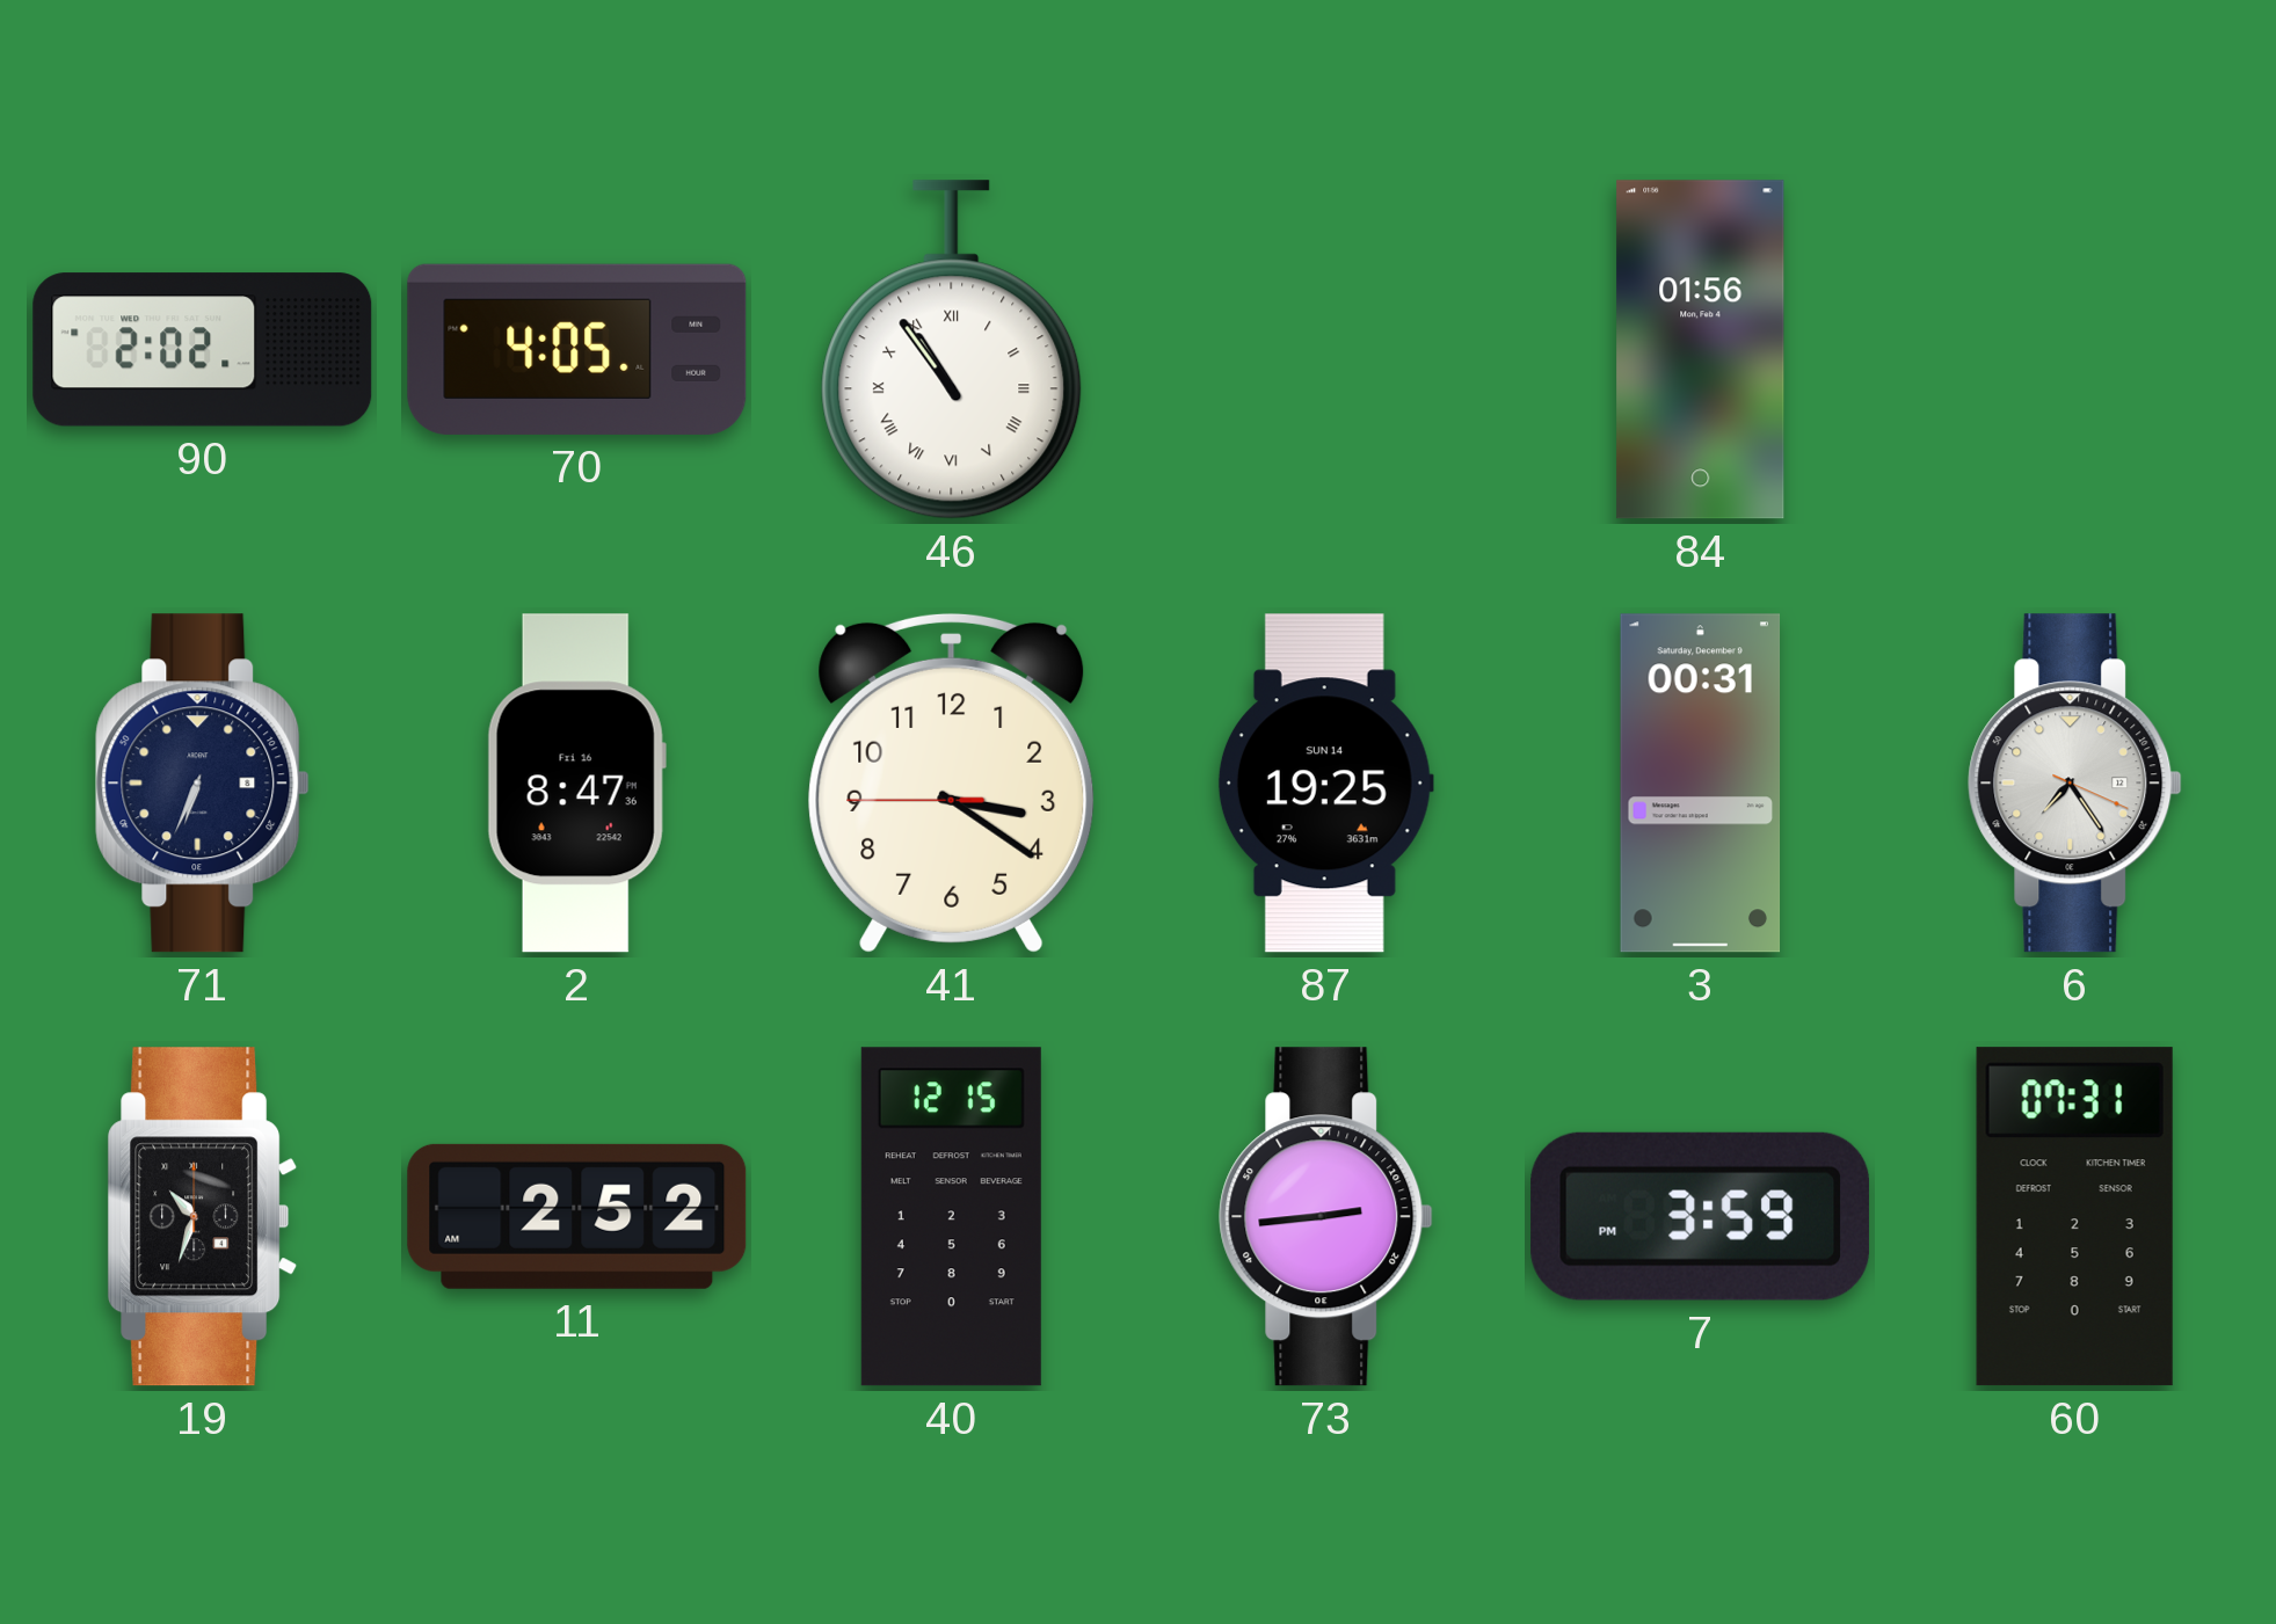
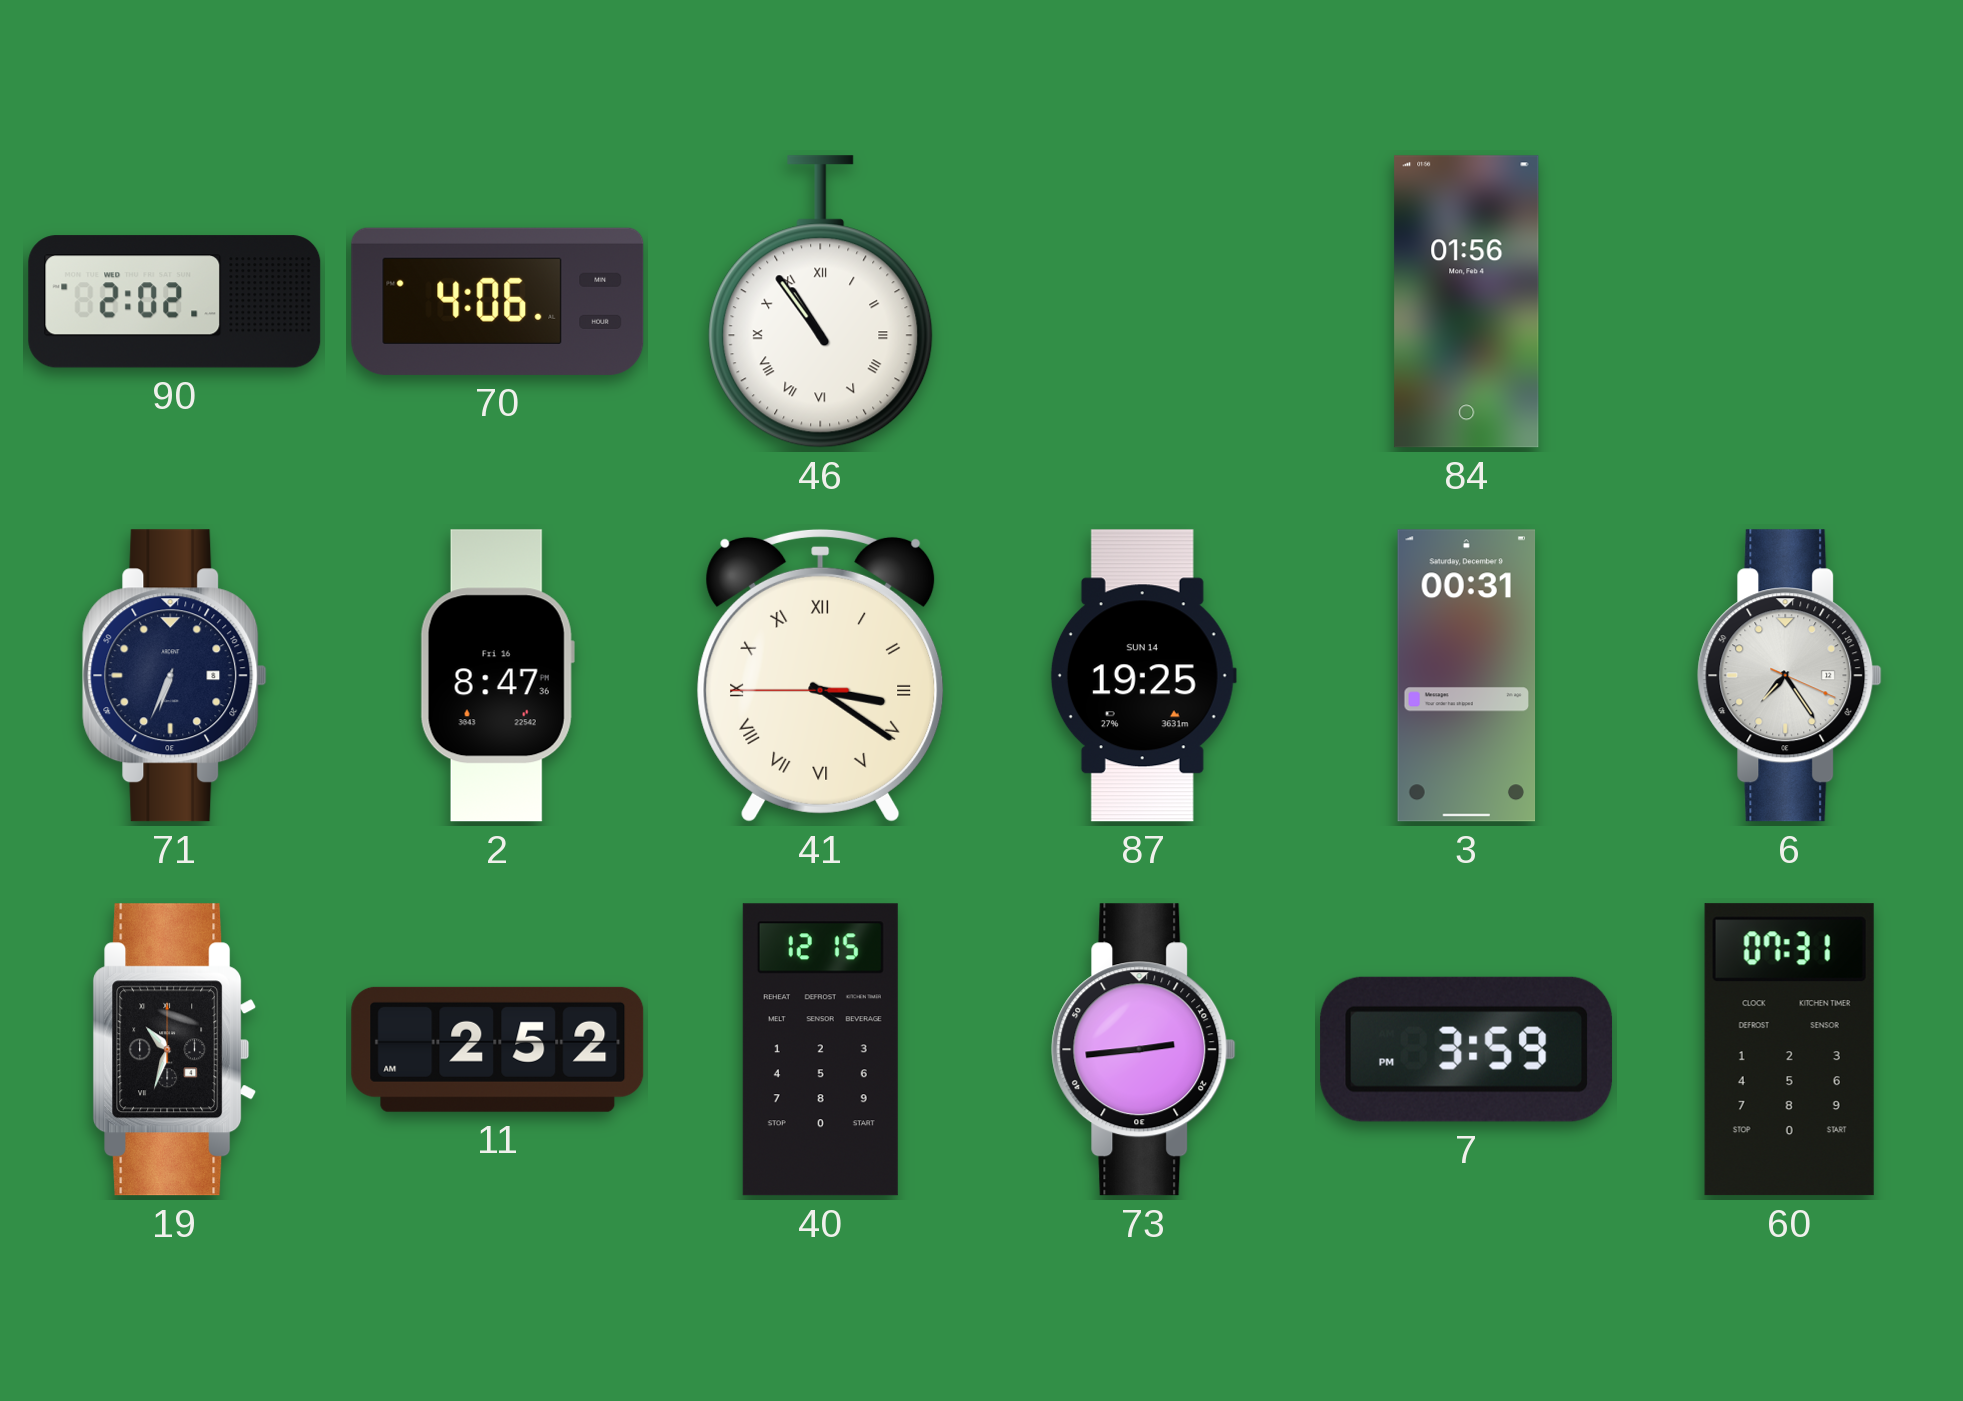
70: 4:05 -> 4:06
41 numerals: Arabic -> Roman
